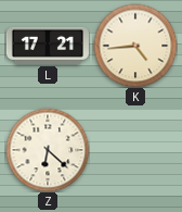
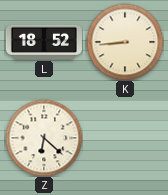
L: 17:21 -> 18:52
K: 4:44 -> 8:44
